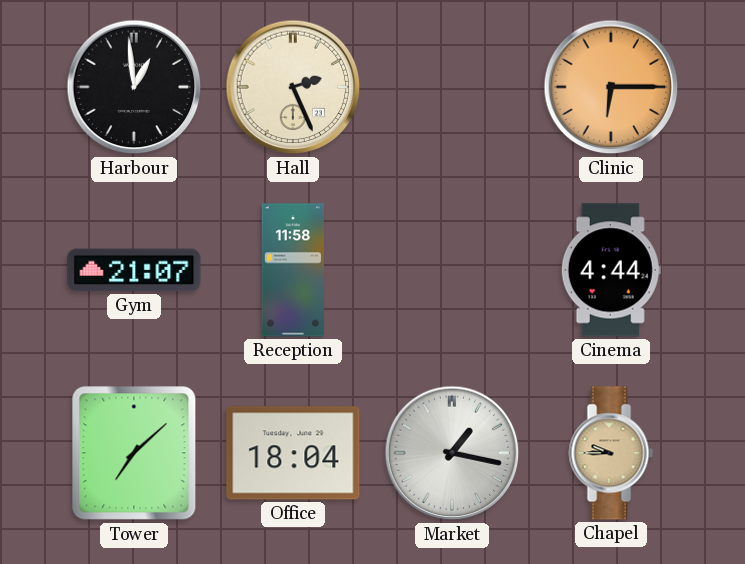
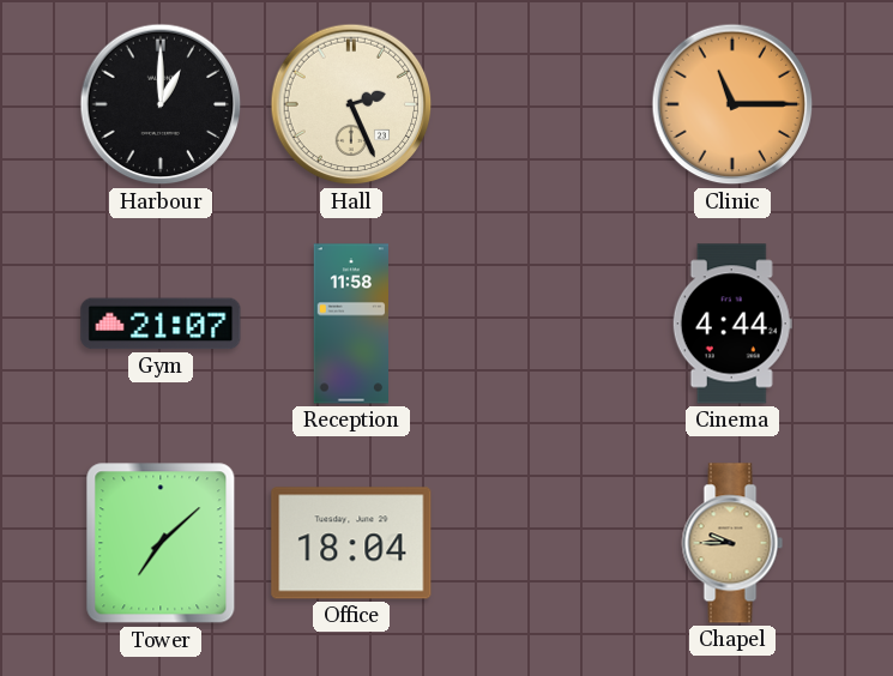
Harbour: 12:59 -> 1:00
Clinic: 6:15 -> 11:15
Market: 1:17 -> none
